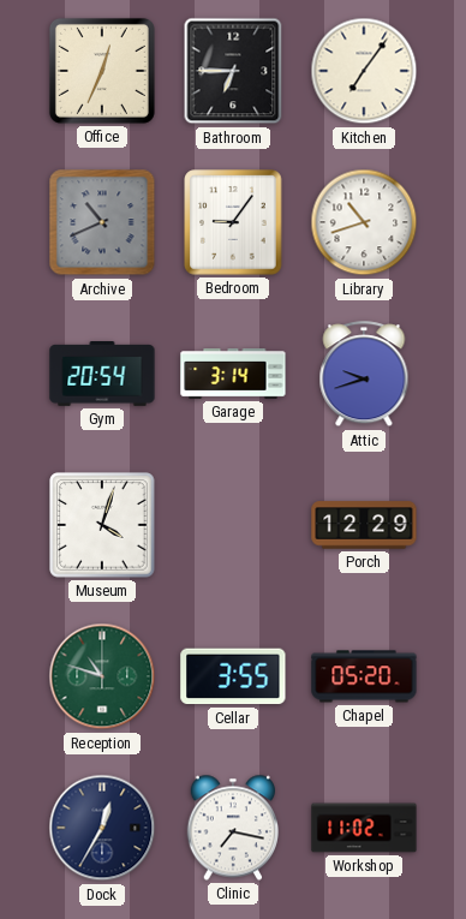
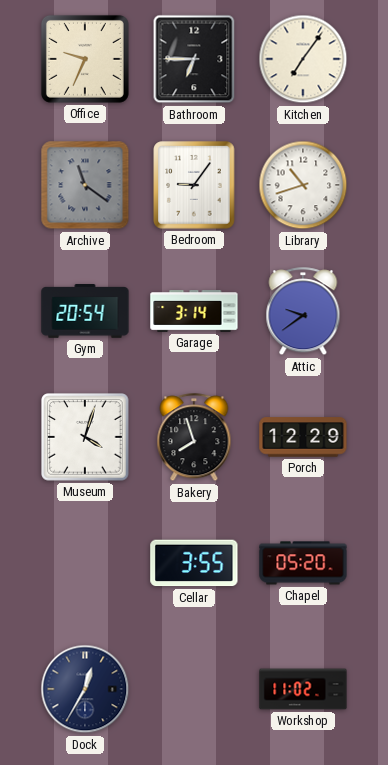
Office: 12:34 -> 9:34
Archive: 10:41 -> 11:21
Attic: 9:42 -> 9:39
Bakery: none -> 7:57
Reception: 10:48 -> none
Clinic: 7:17 -> none
